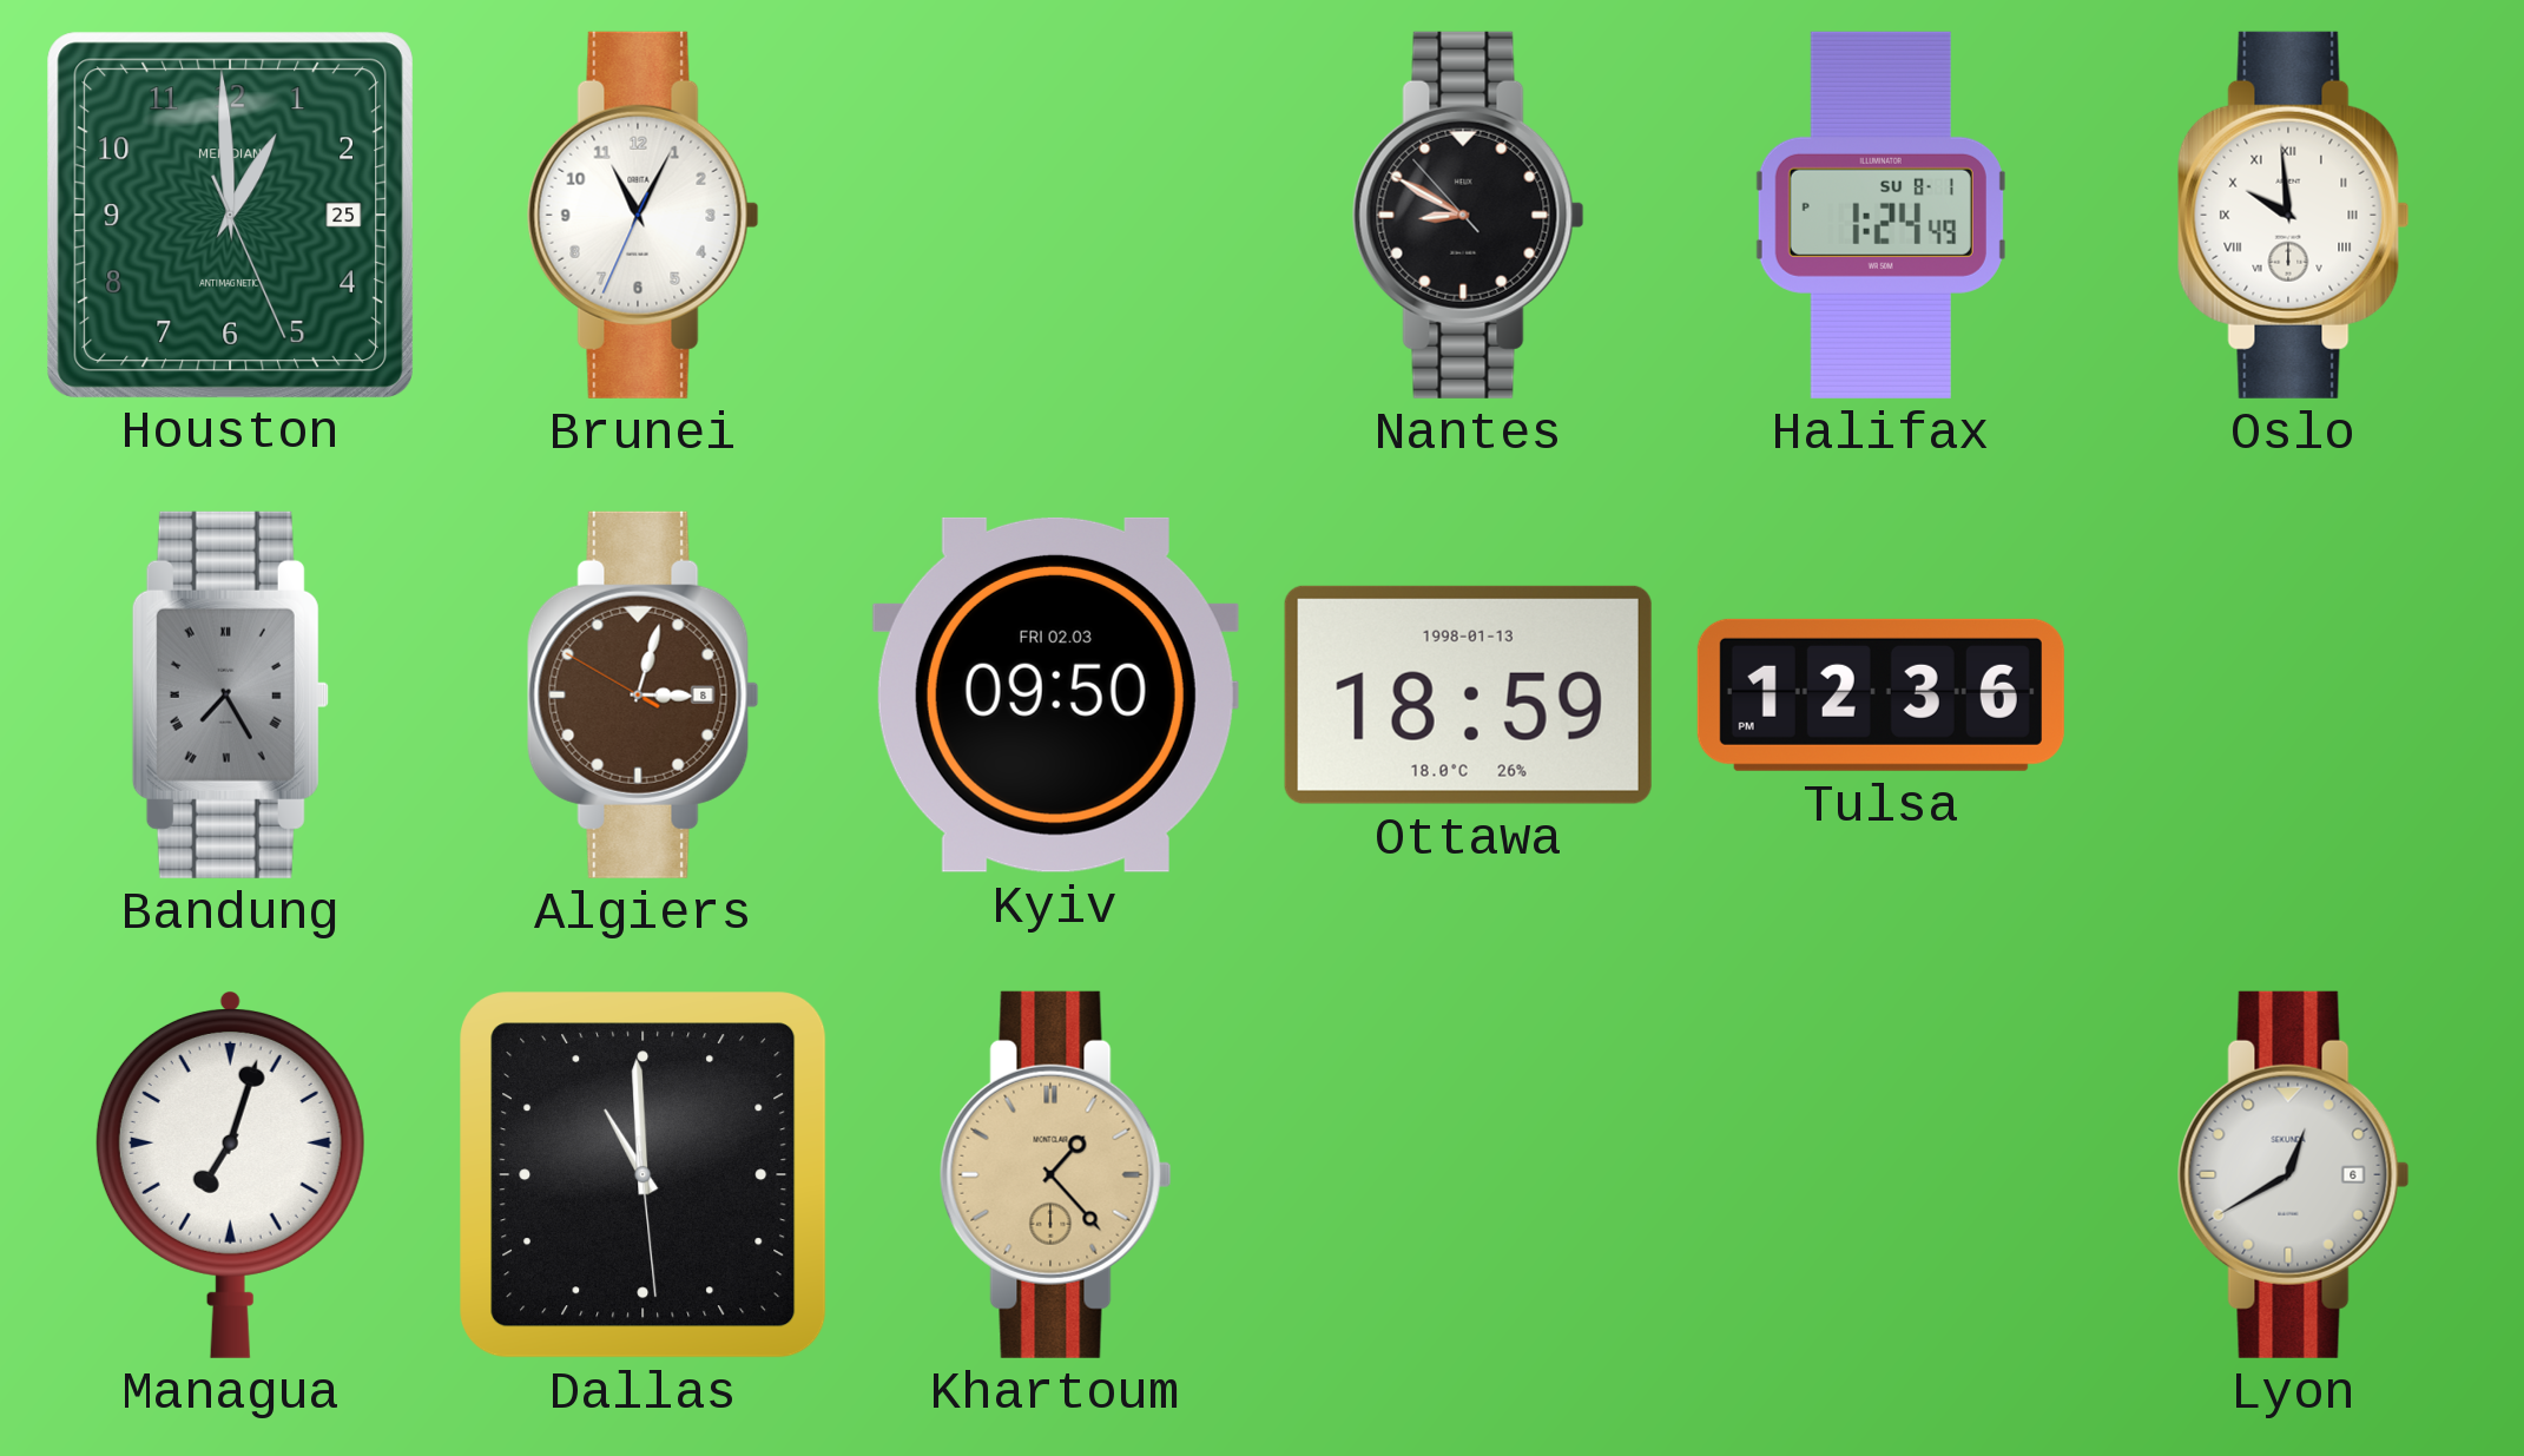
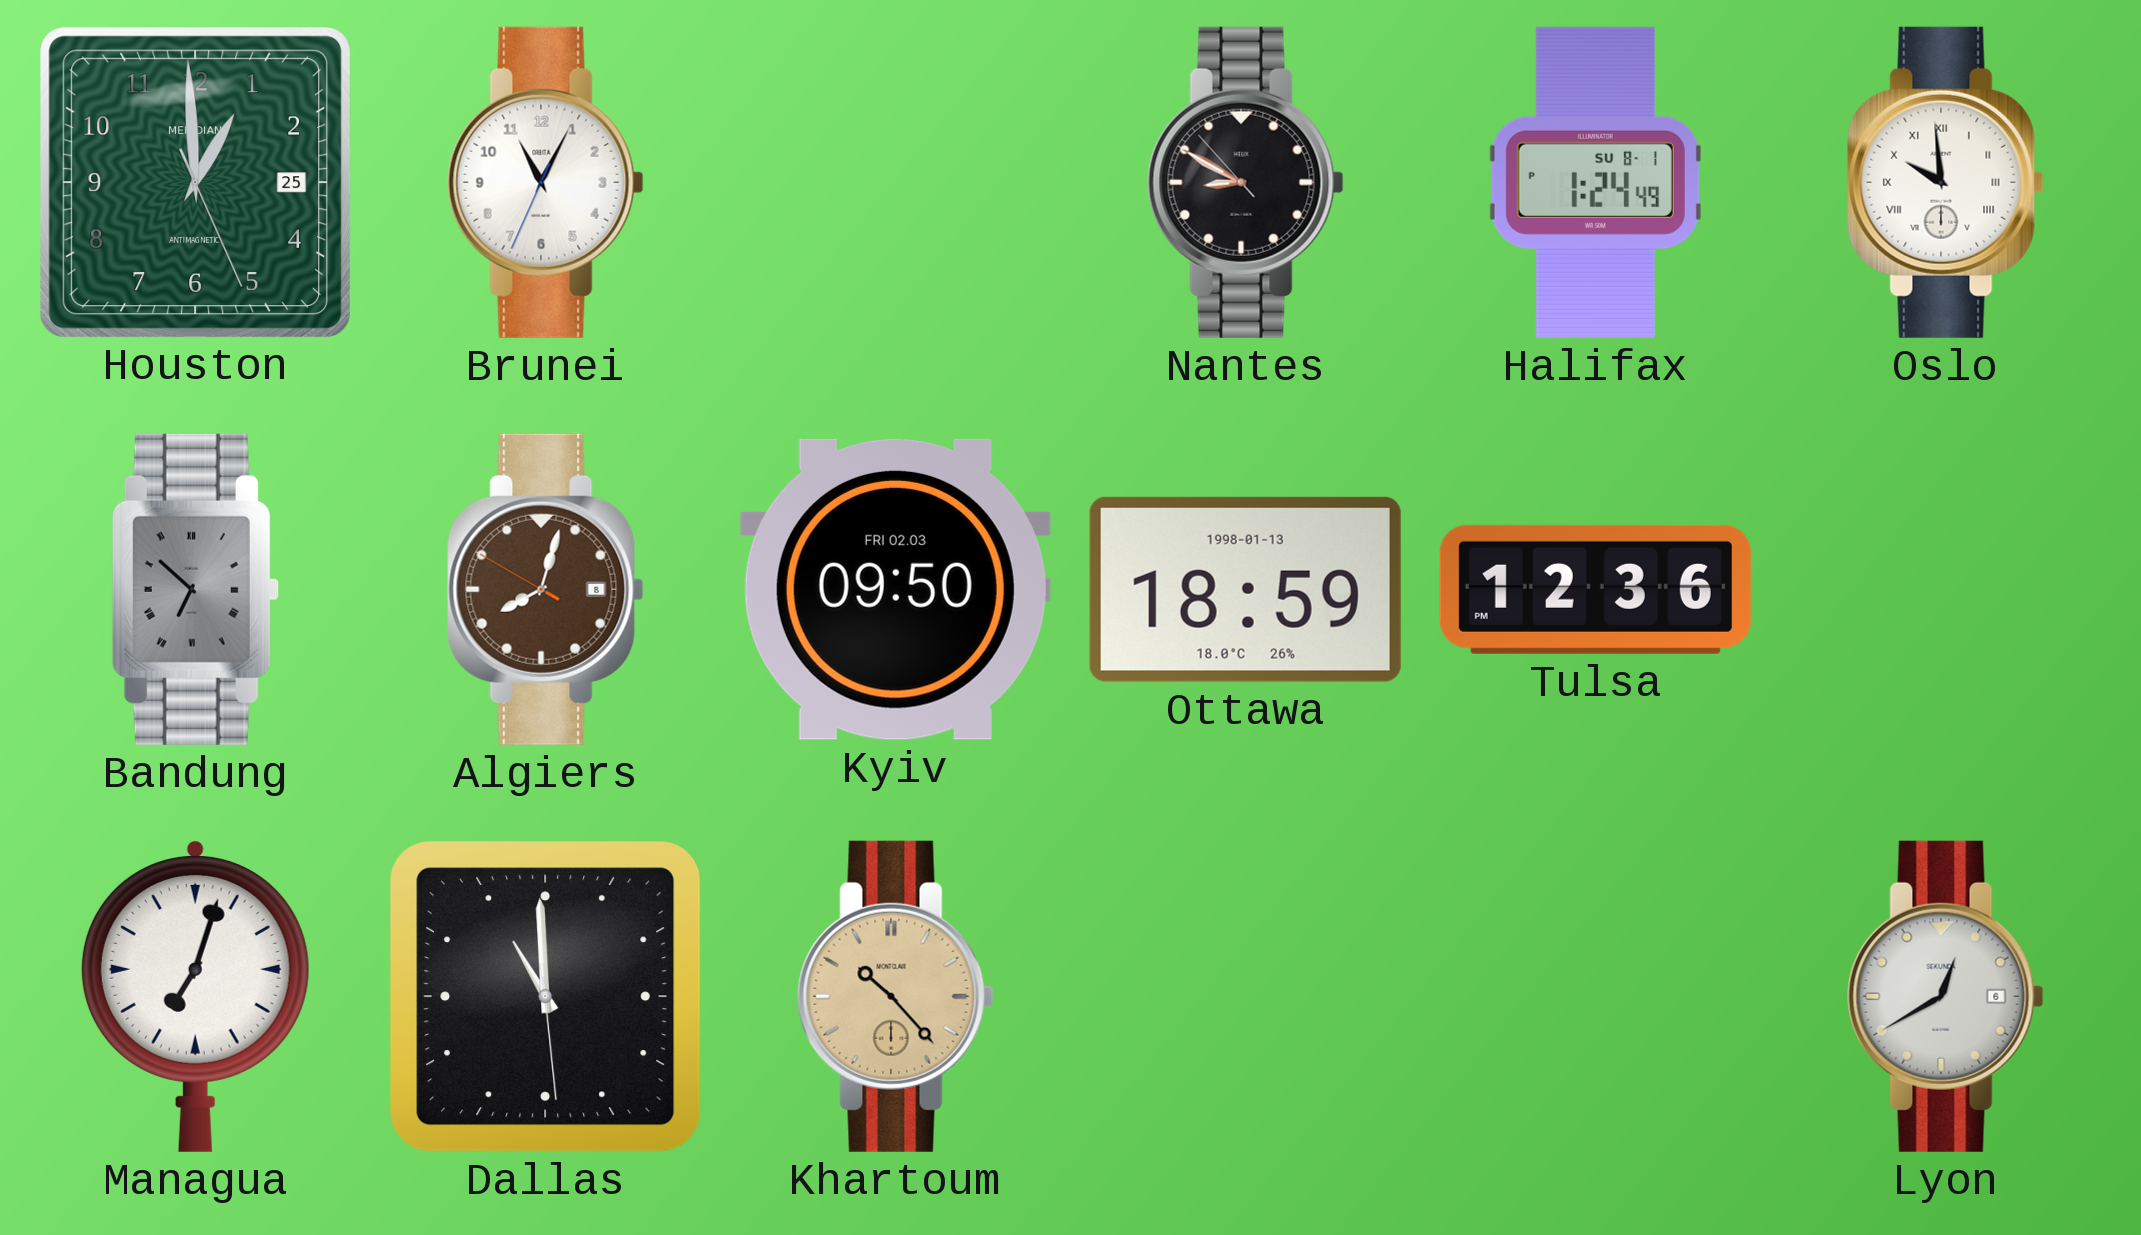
Bandung: 7:25 -> 6:52
Algiers: 3:02 -> 8:02
Khartoum: 1:23 -> 10:23
